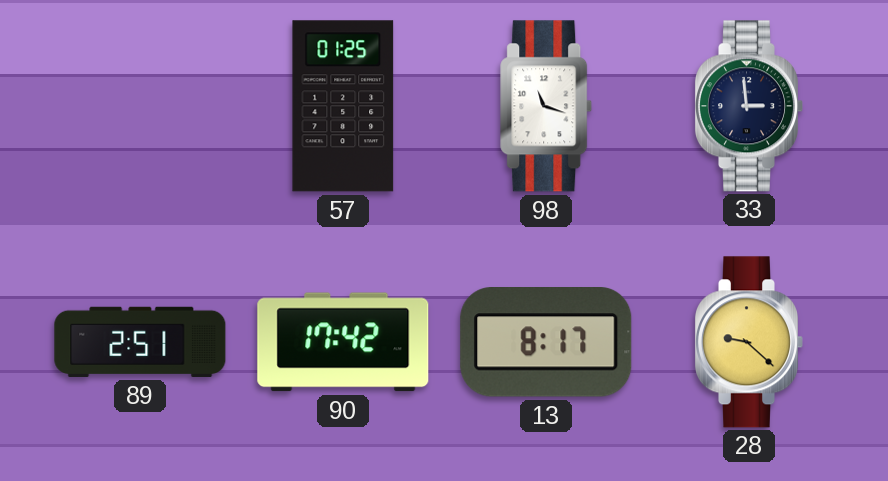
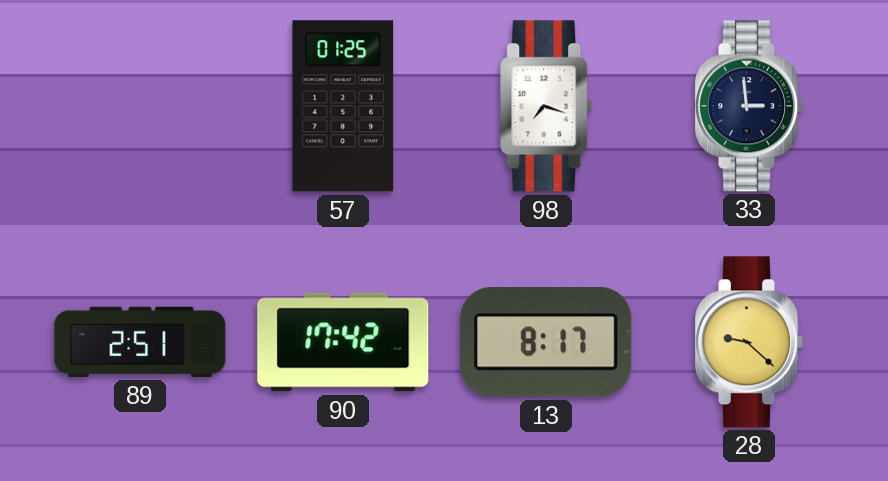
98: 11:18 -> 7:18
